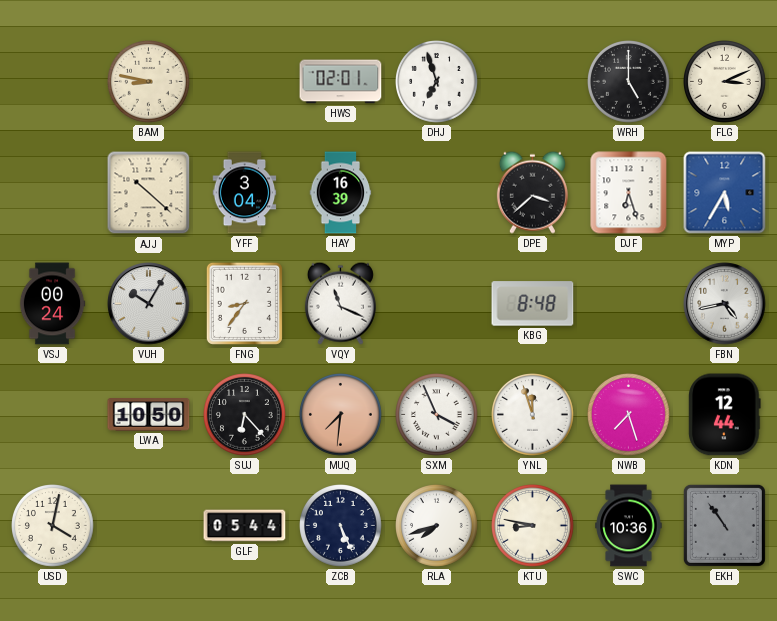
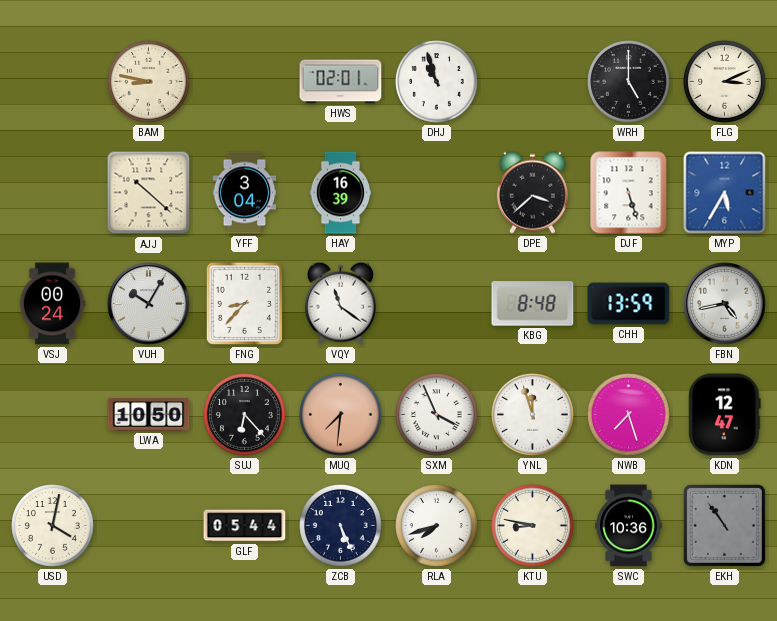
DHJ: 6:57 -> 10:57
DJF: 6:27 -> 5:27
FNG: 8:36 -> 8:37
VQY: 11:19 -> 11:21
CHH: none -> 13:59
KDN: 12:44 -> 12:47
